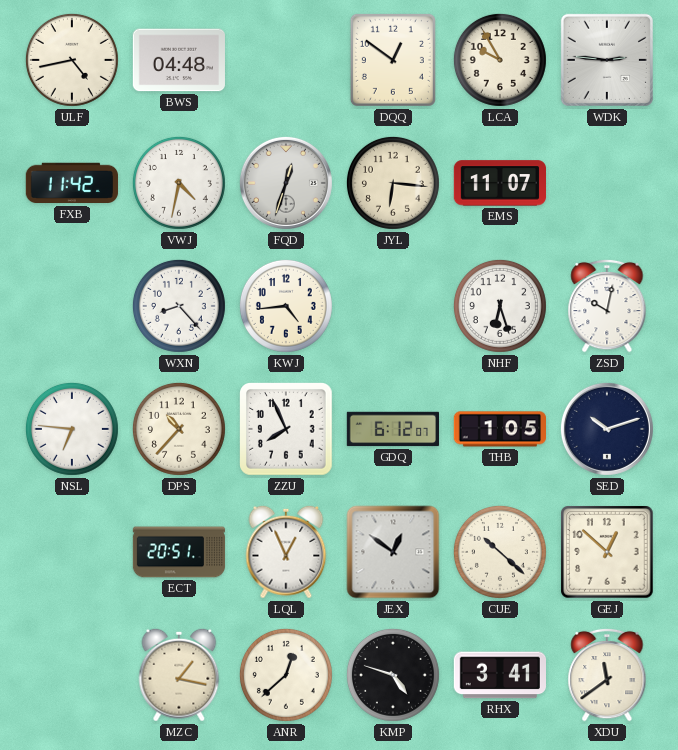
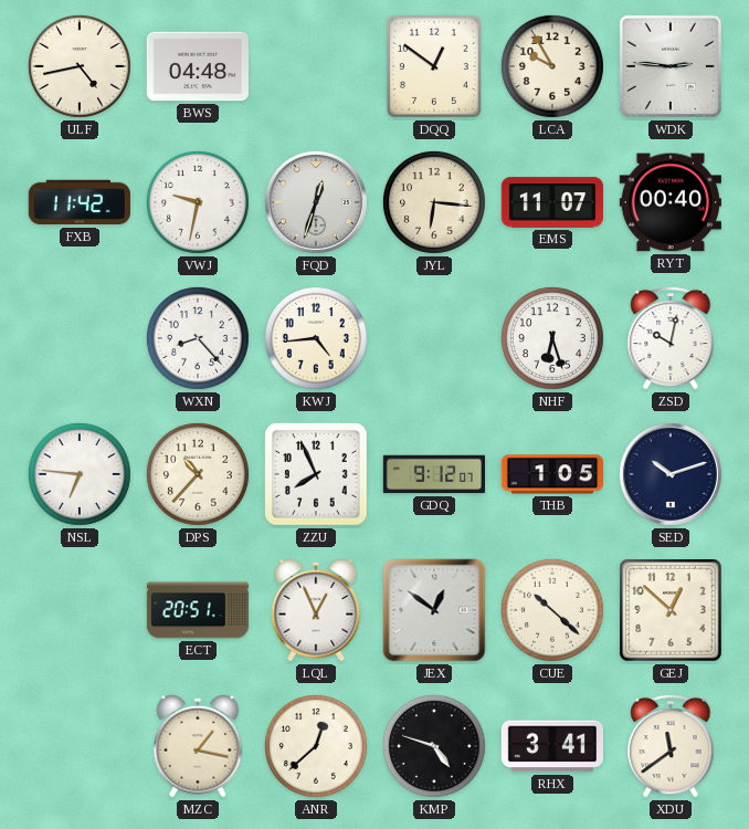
VWJ: 4:32 -> 9:32
RYT: none -> 00:40
GDQ: 6:12 -> 9:12
